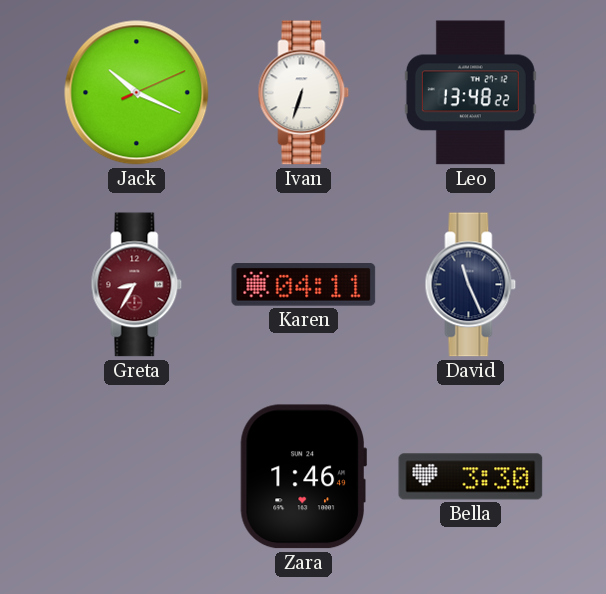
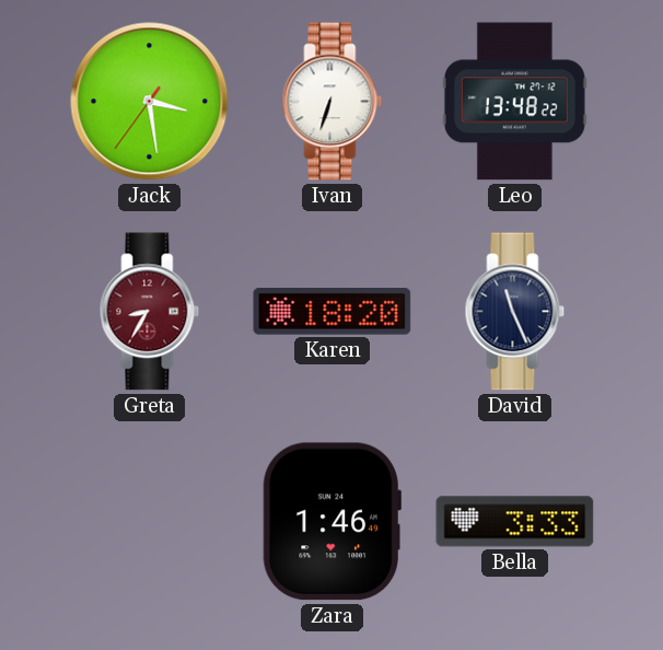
Jack: 10:19 -> 3:28
Karen: 04:11 -> 18:20
Bella: 3:30 -> 3:33
